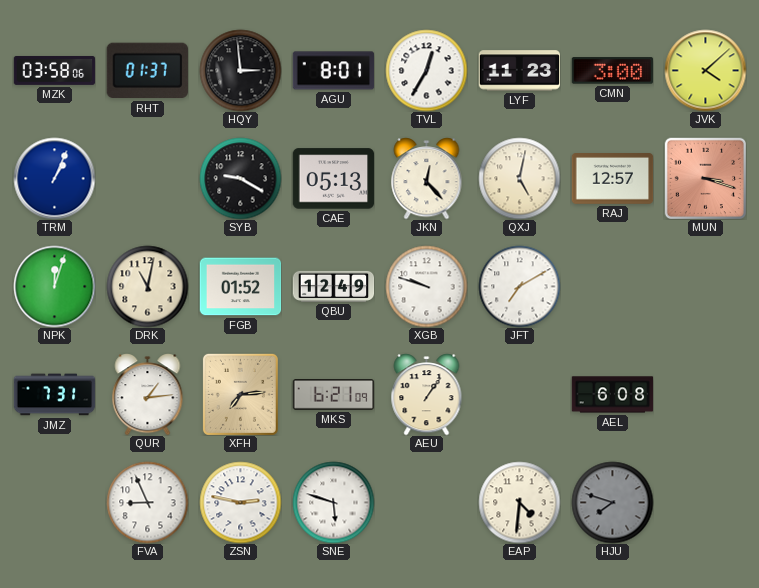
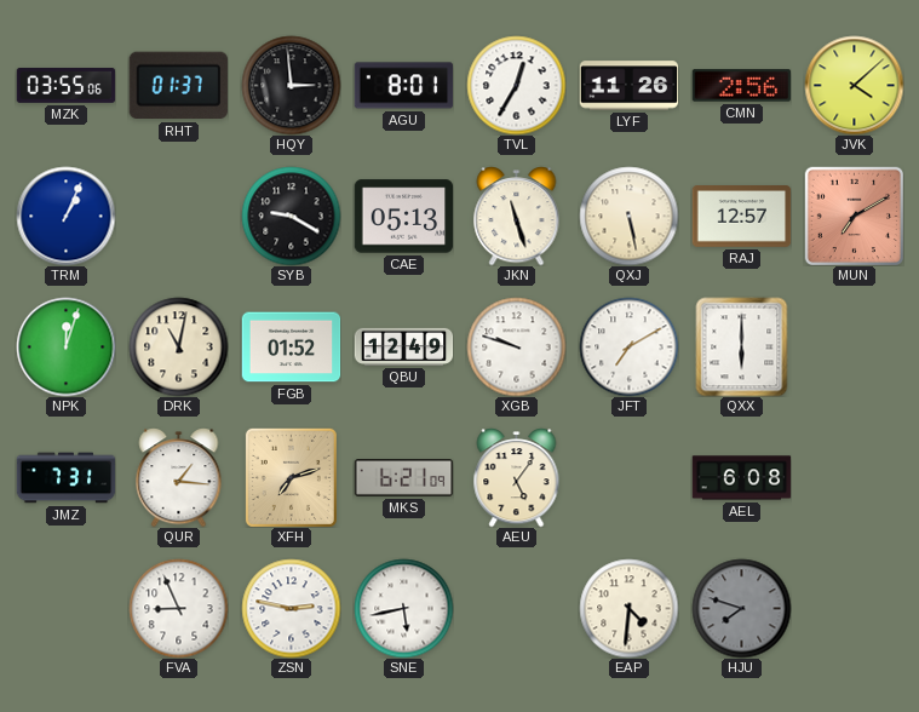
MZK: 03:58 -> 03:55
LYF: 11:23 -> 11:26
CMN: 3:00 -> 2:56
JKN: 12:23 -> 11:27
QXJ: 5:02 -> 5:28
MUN: 3:18 -> 7:10
QXX: none -> 6:00
QUR: 1:14 -> 1:16
XFH: 7:14 -> 7:12
AEU: 1:06 -> 5:06
SNE: 5:48 -> 5:43
